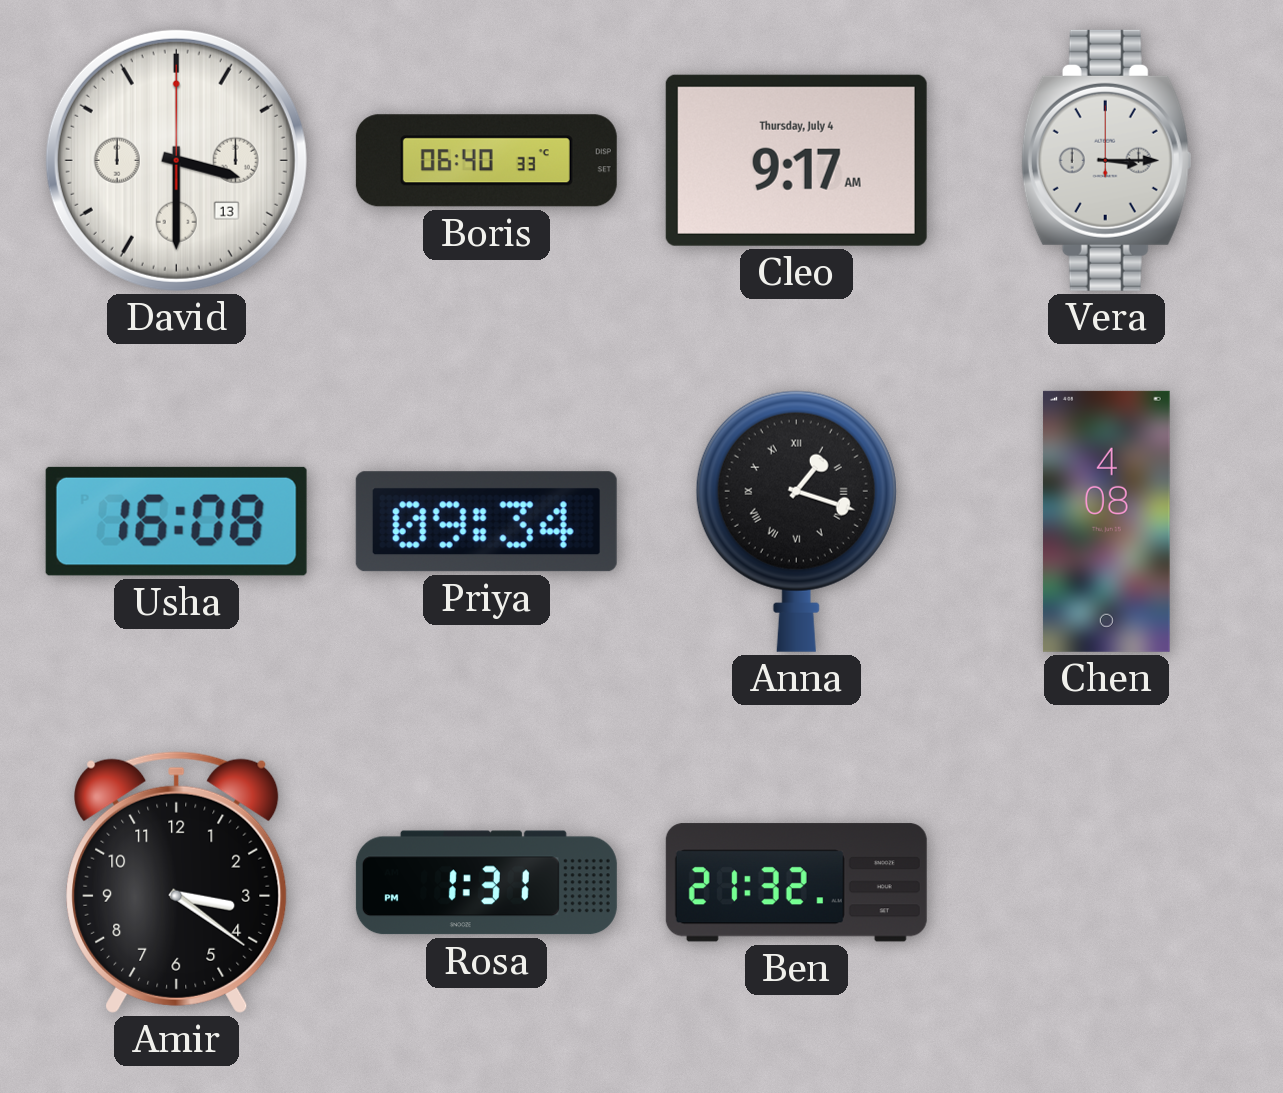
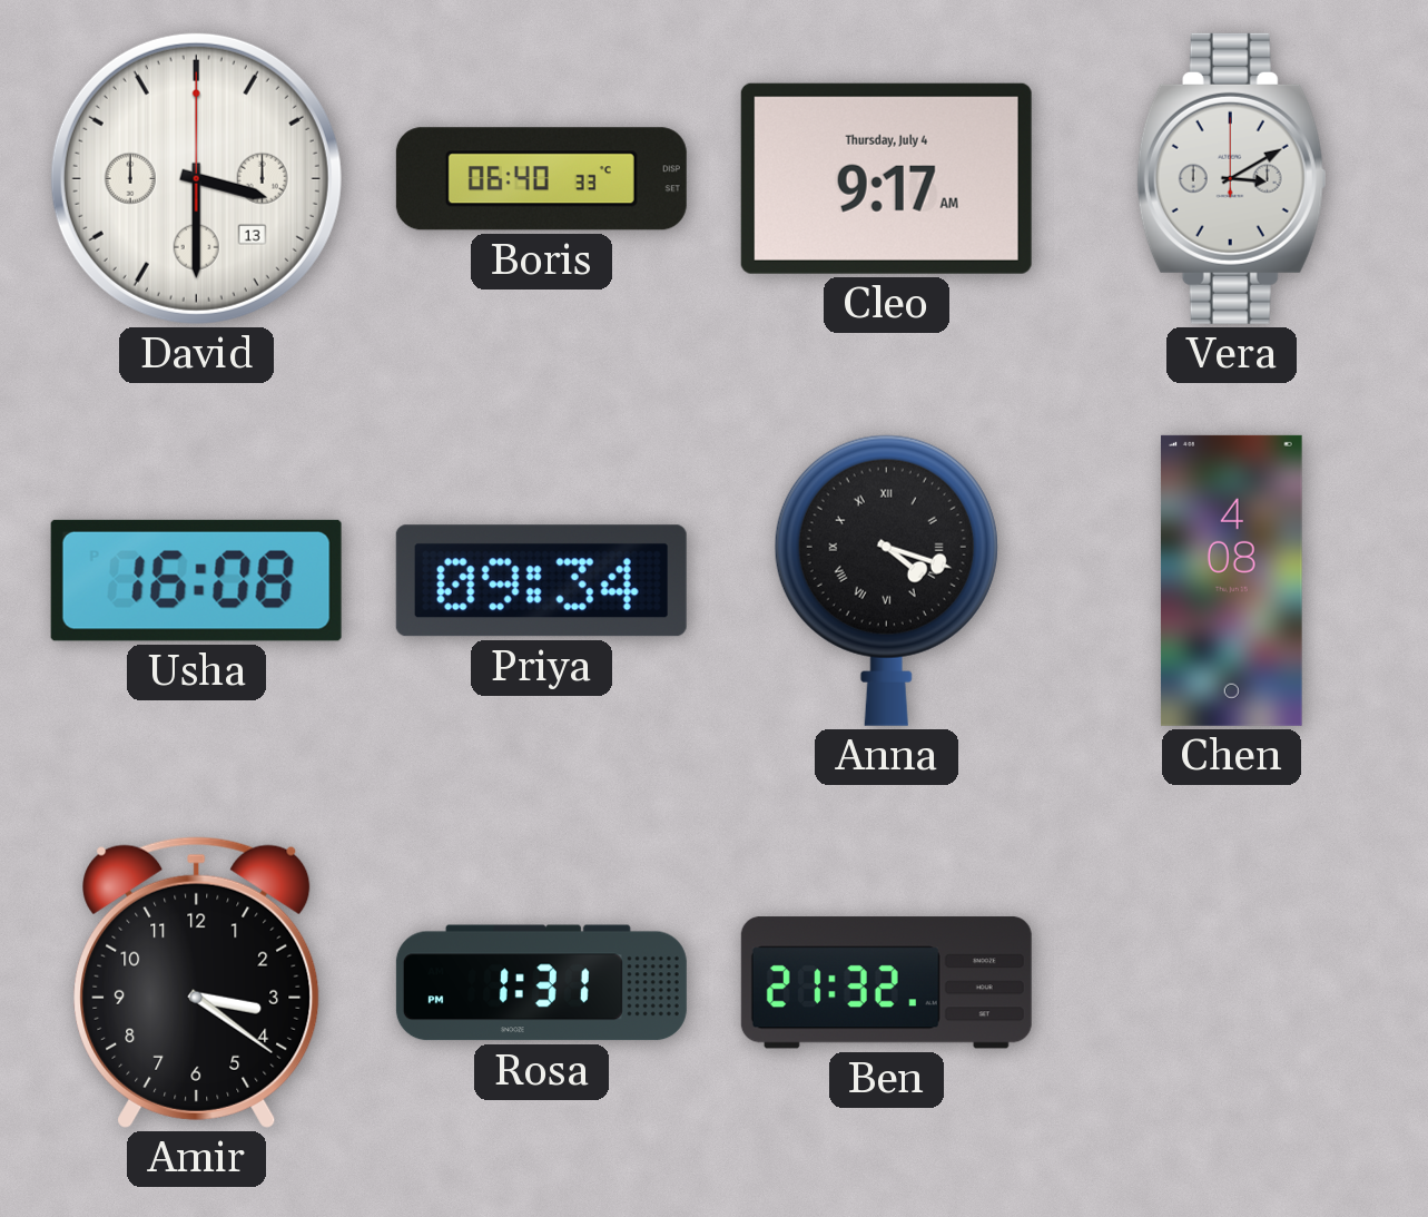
Vera: 3:15 -> 3:10
Anna: 1:18 -> 4:18
